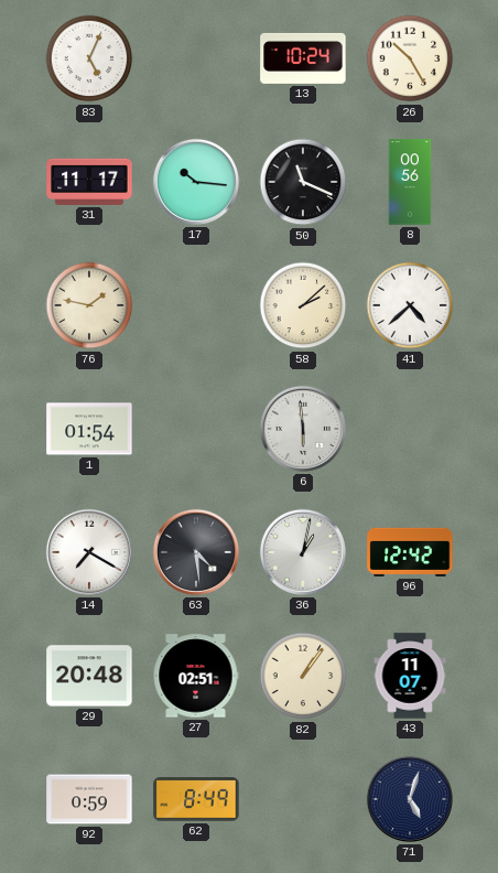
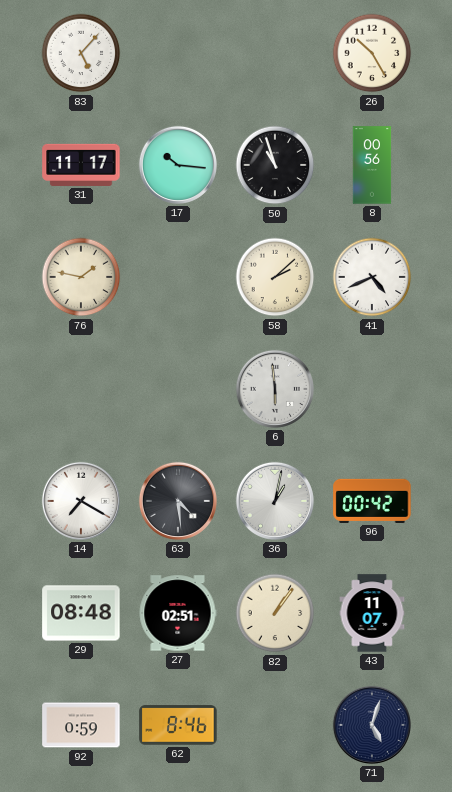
83: 5:04 -> 5:07
13: 10:24 -> none
50: 11:19 -> 10:57
41: 4:38 -> 4:41
1: 01:54 -> none
96: 12:42 -> 00:42
29: 20:48 -> 08:48
62: 8:49 -> 8:46
